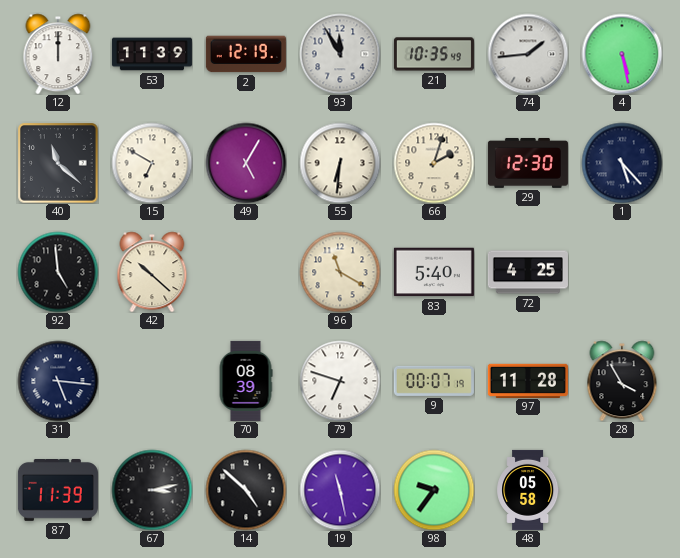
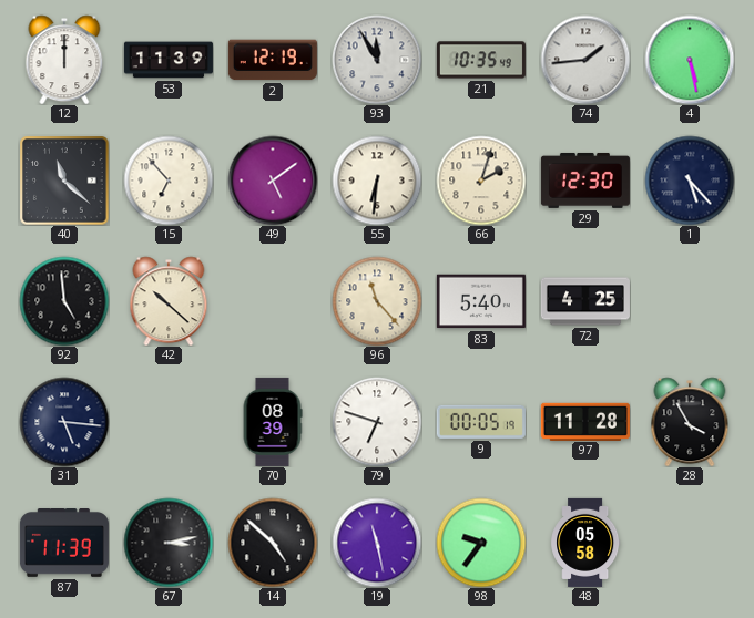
15: 6:50 -> 6:53
49: 5:05 -> 5:09
96: 11:20 -> 11:23
9: 00:07 -> 00:05
